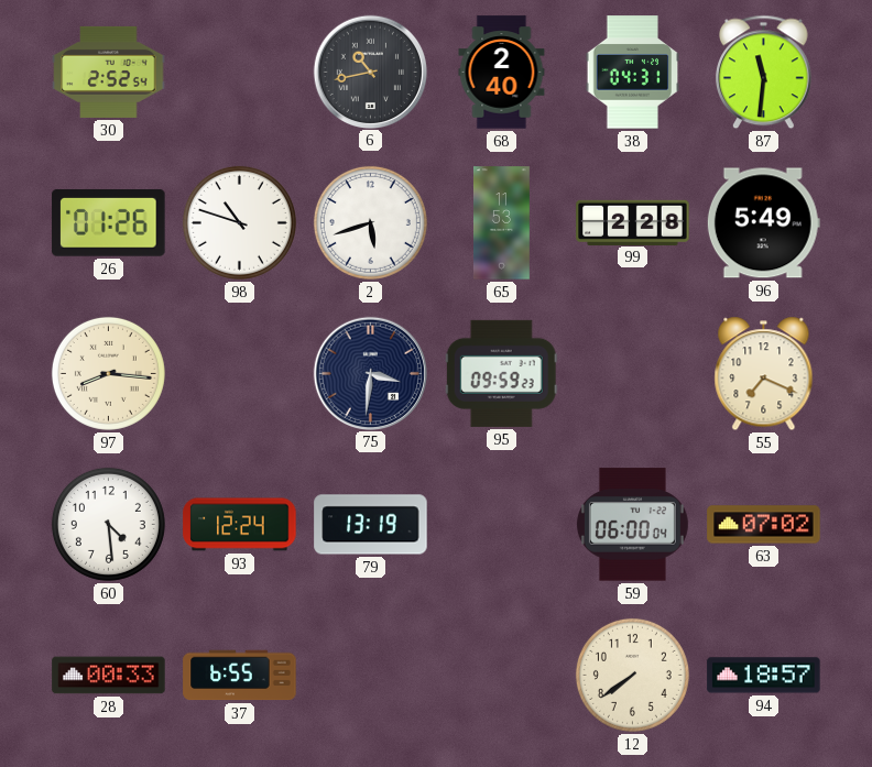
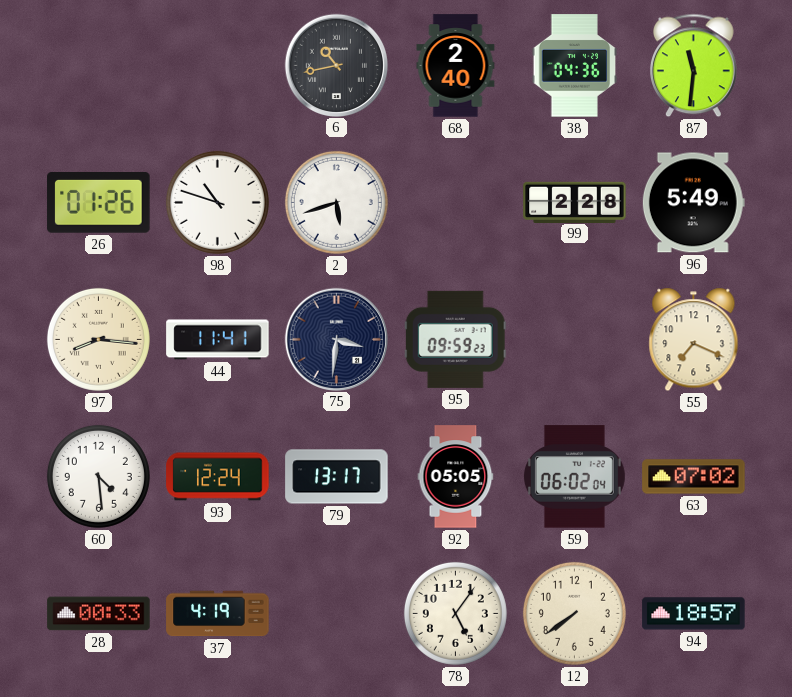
30: 2:52 -> none
38: 04:31 -> 04:36
65: 11:53 -> none
44: none -> 11:41
79: 13:19 -> 13:17
92: none -> 05:05
59: 06:00 -> 06:02
37: 6:55 -> 4:19
78: none -> 5:06
